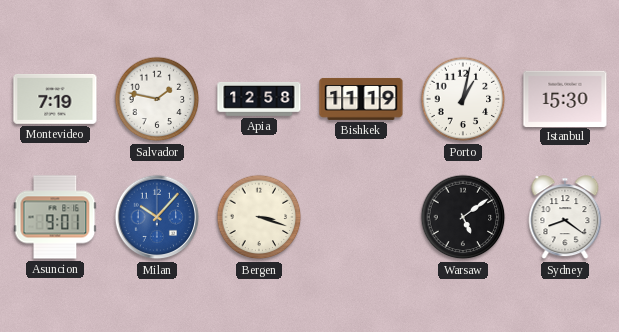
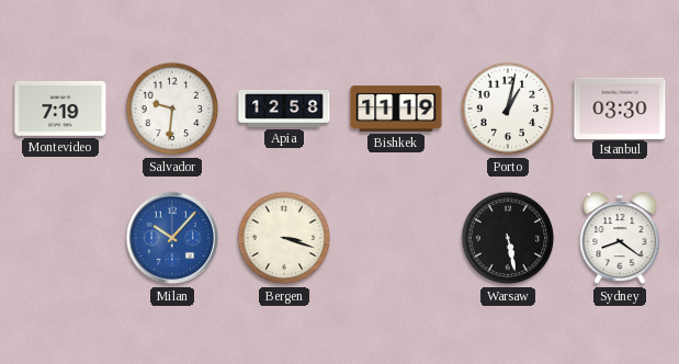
Salvador: 1:47 -> 9:31
Istanbul: 15:30 -> 03:30
Asuncion: 9:01 -> none
Warsaw: 5:09 -> 5:28
